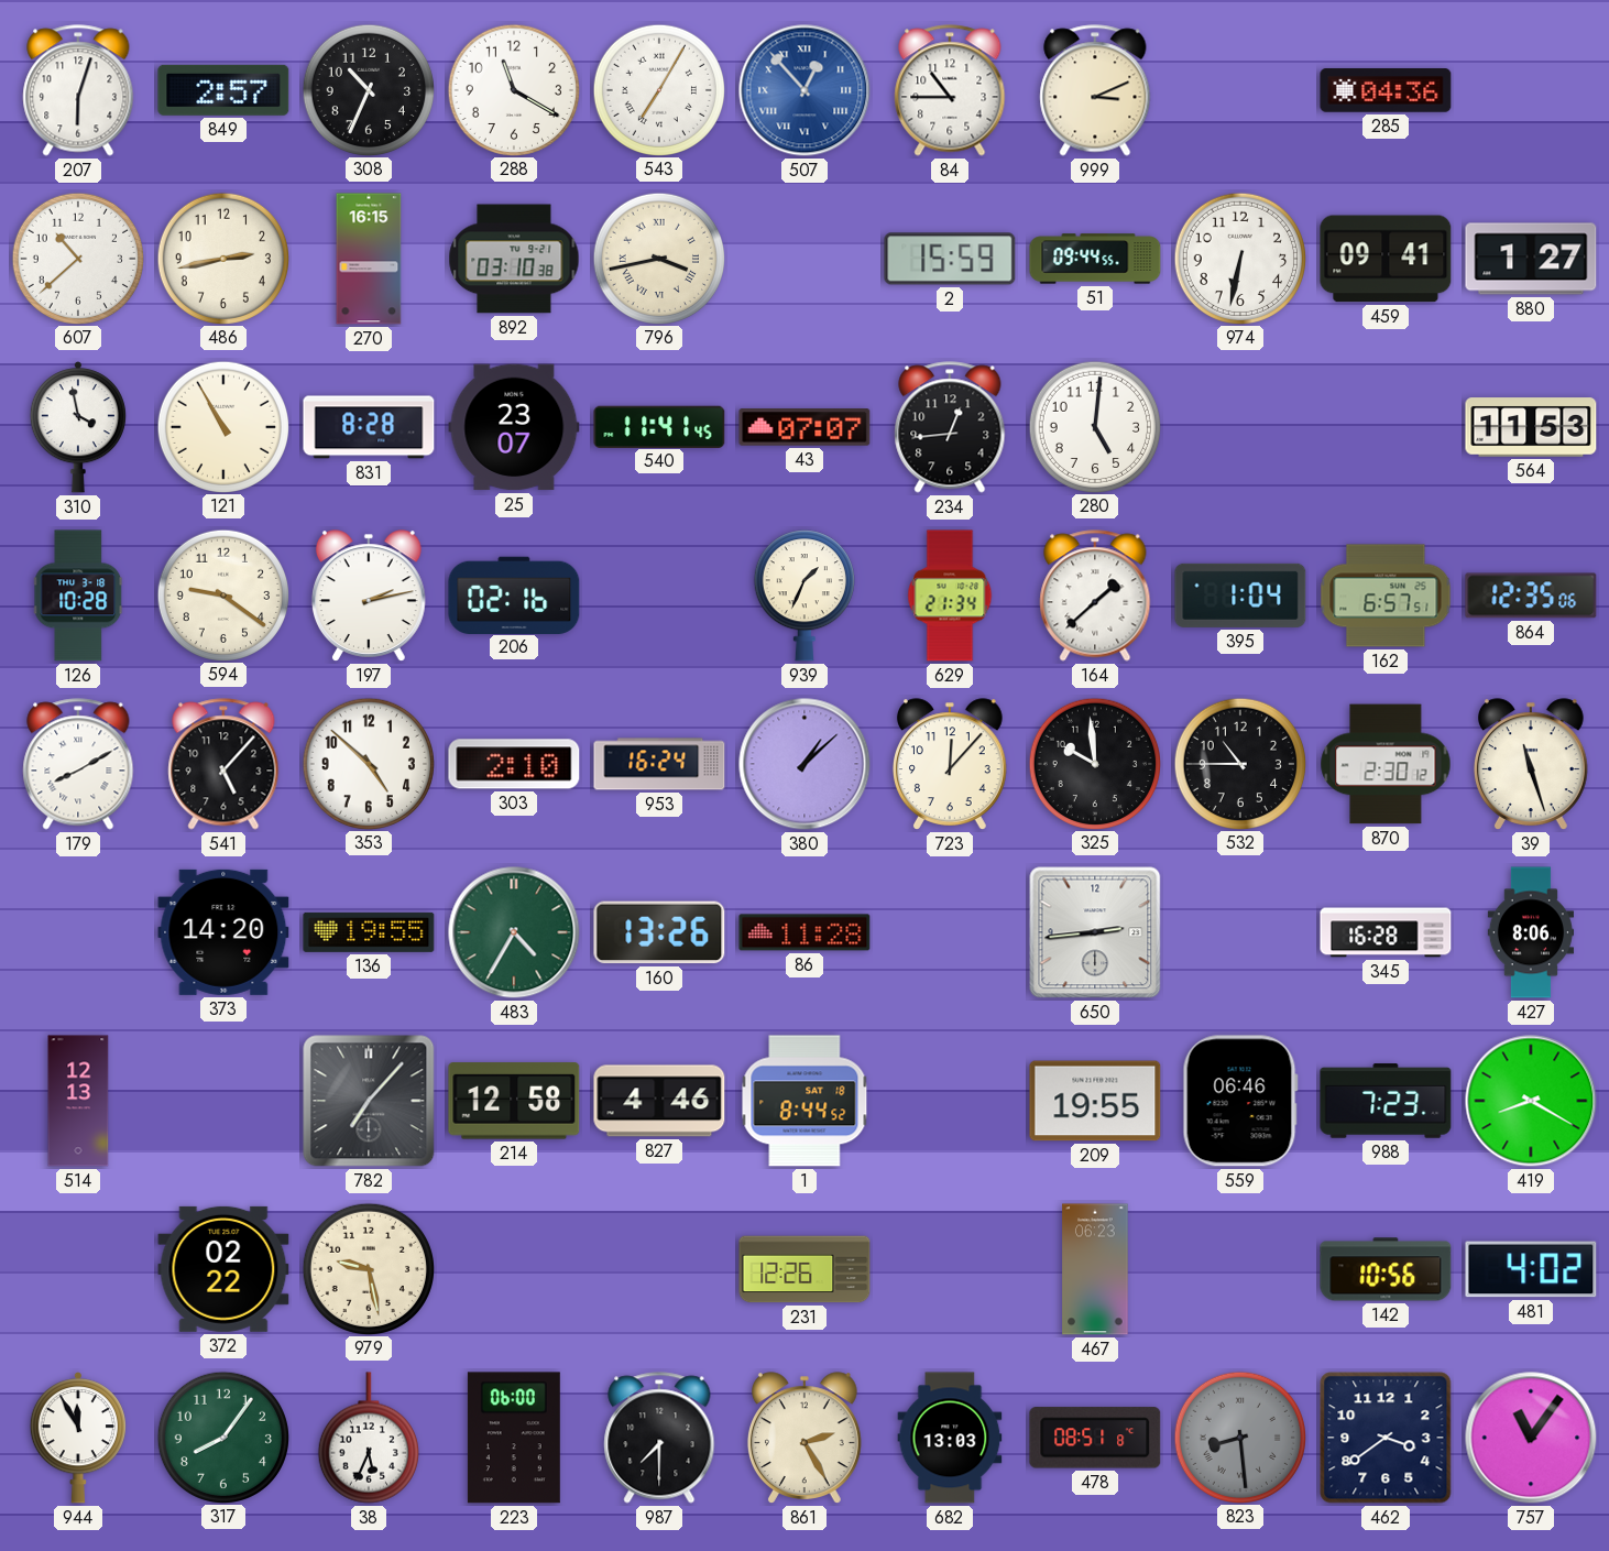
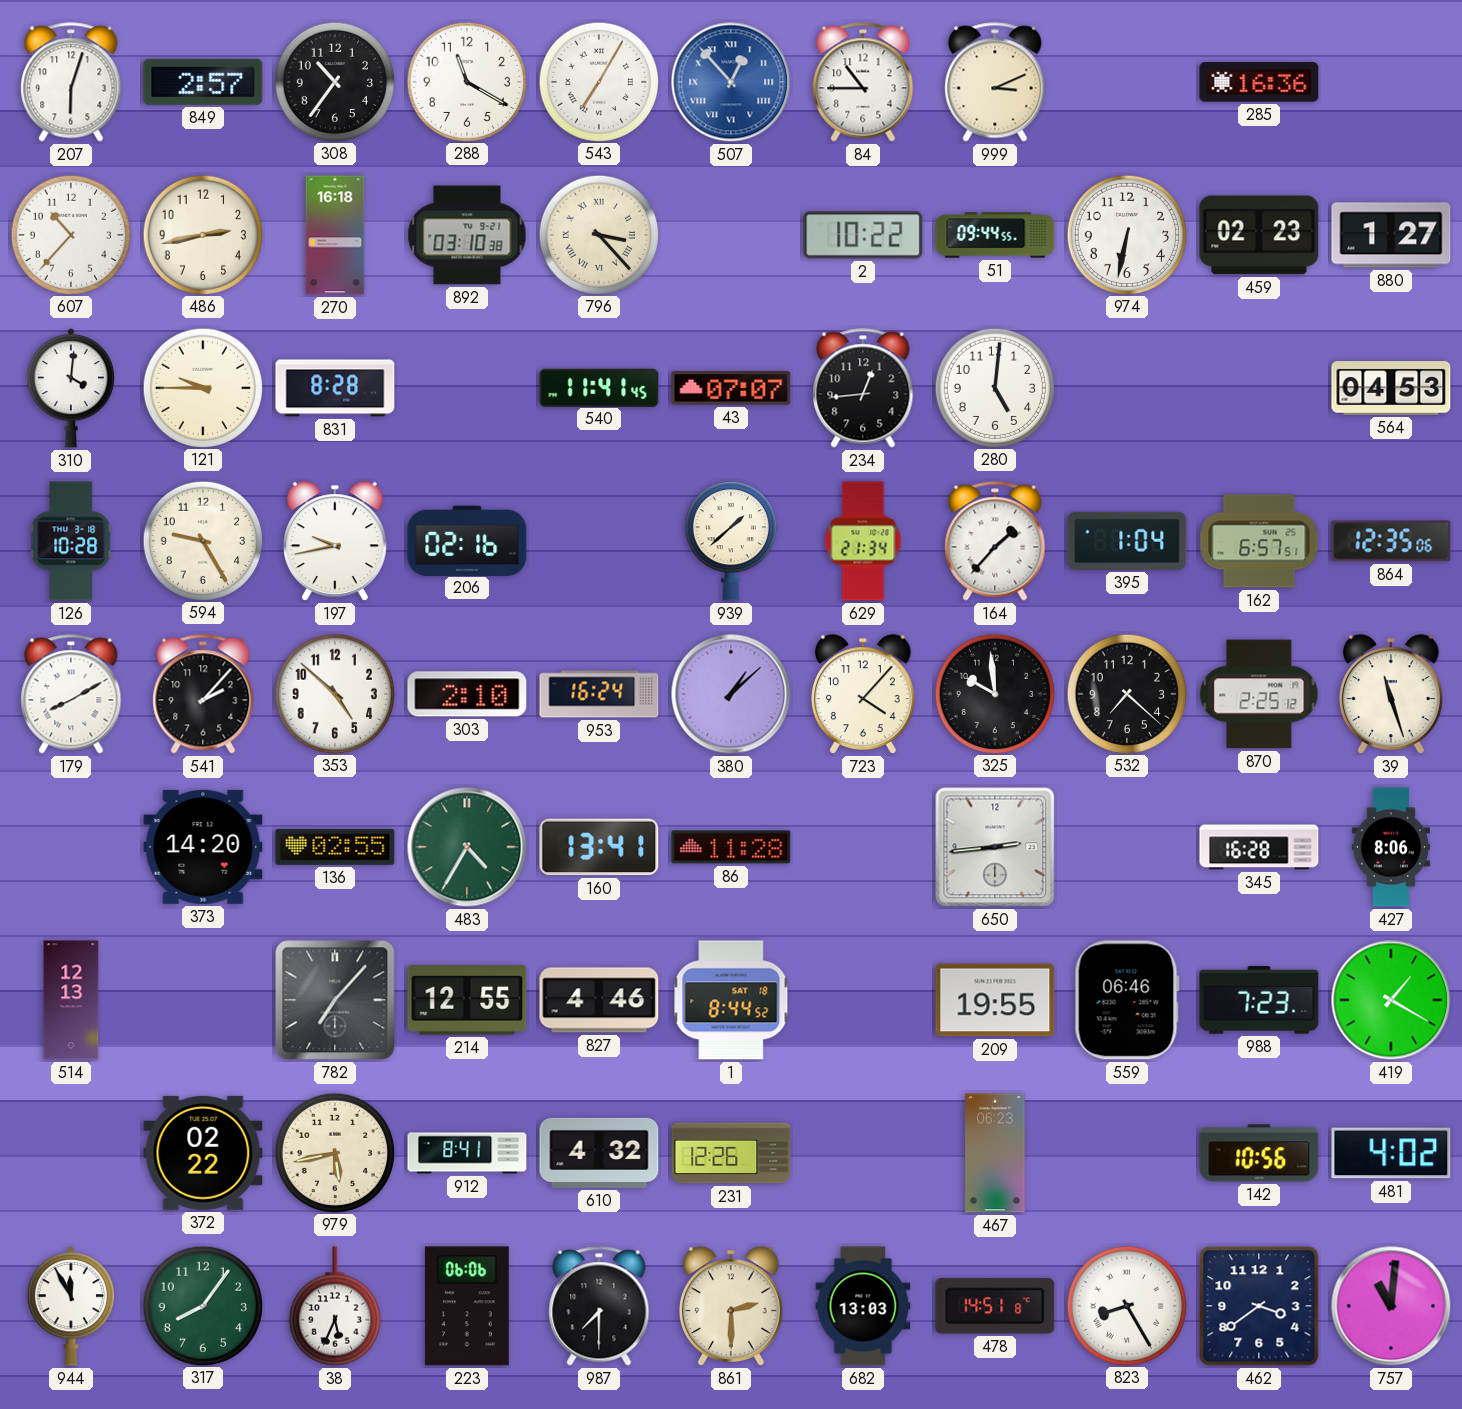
308: 10:34 -> 10:36
285: 04:36 -> 16:36
607: 10:38 -> 10:37
270: 16:15 -> 16:18
796: 3:43 -> 3:23
2: 15:59 -> 10:22
459: 09:41 -> 02:23
310: 3:58 -> 4:01
121: 10:55 -> 9:45
25: 23:07 -> none
564: 11:53 -> 04:53
594: 9:21 -> 9:25
197: 2:13 -> 9:43
939: 1:34 -> 1:38
164: 1:38 -> 1:37
541: 5:07 -> 2:07
723: 12:07 -> 4:07
532: 10:45 -> 7:22
870: 2:30 -> 2:25
136: 19:55 -> 02:55
160: 13:26 -> 13:41
214: 12:58 -> 12:55
419: 8:20 -> 1:20
979: 9:28 -> 5:43
912: none -> 8:41
610: none -> 4:32
223: 06:00 -> 06:06
861: 2:25 -> 2:30
478: 08:51 -> 14:51
823: 8:29 -> 8:25
823 dial: grey -> white
757: 11:06 -> 11:01
